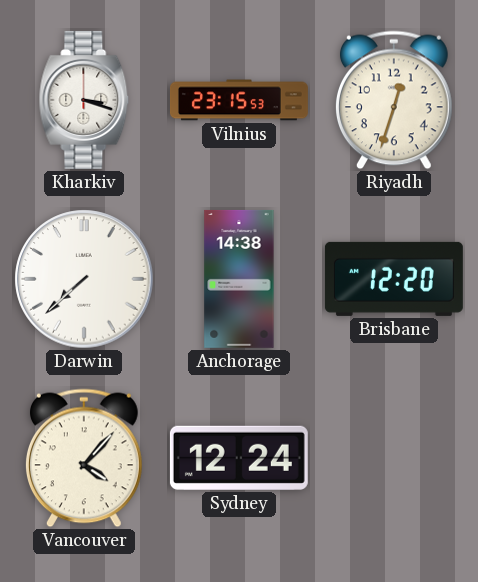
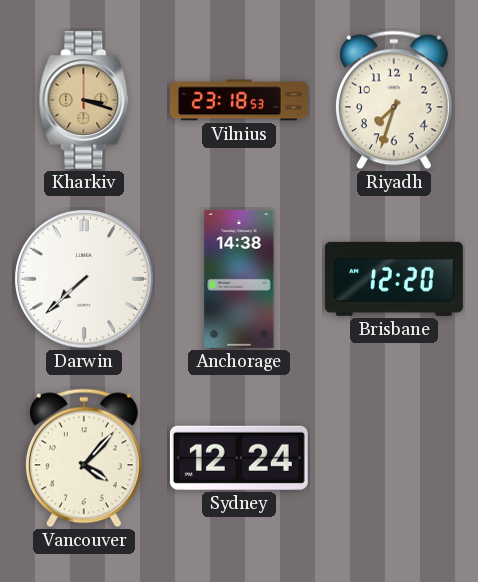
Kharkiv dial: white -> champagne
Vilnius: 23:15 -> 23:18
Riyadh: 12:33 -> 7:33
